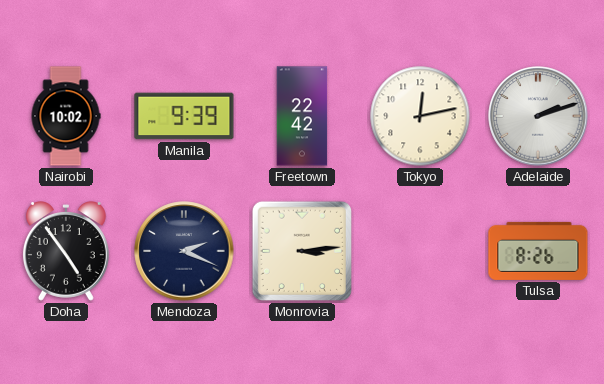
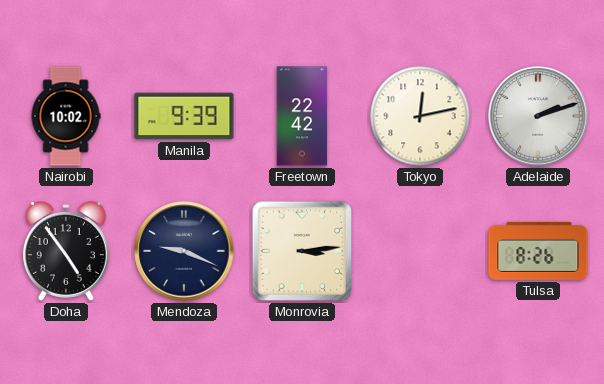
Mendoza: 2:19 -> 9:19
